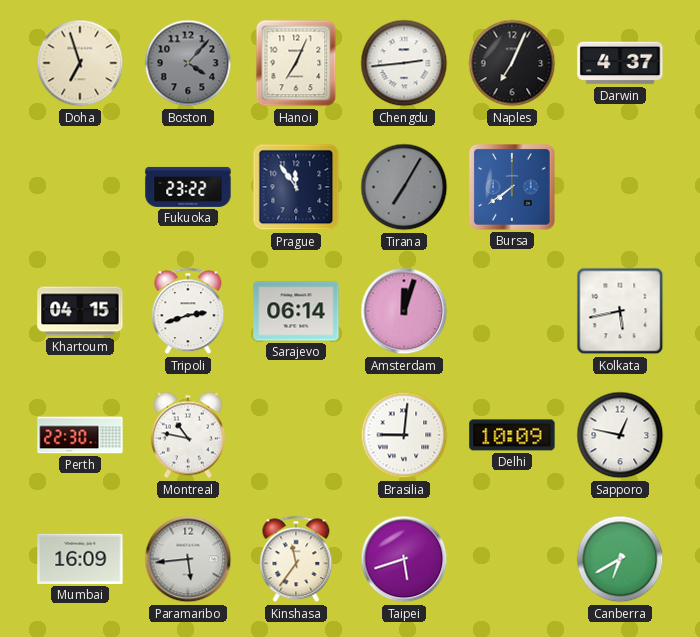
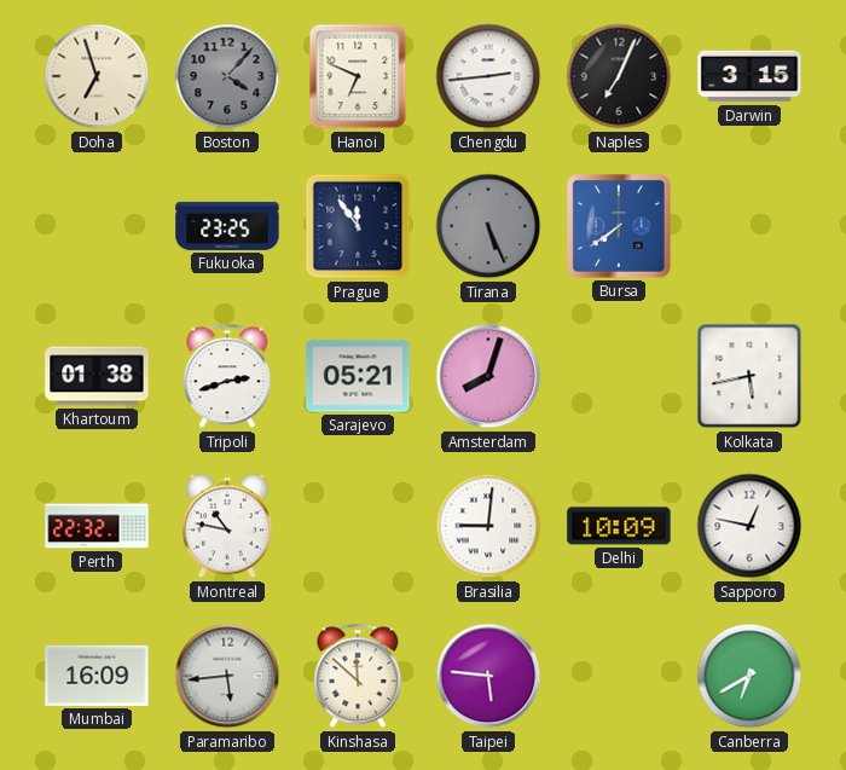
Hanoi: 7:04 -> 6:49
Darwin: 4:37 -> 3:15
Fukuoka: 23:22 -> 23:25
Tirana: 7:05 -> 5:26
Khartoum: 04:15 -> 01:38
Sarajevo: 06:14 -> 05:21
Amsterdam: 12:03 -> 8:03
Perth: 22:30 -> 22:32
Kinshasa: 11:36 -> 11:52
Taipei: 5:42 -> 5:46
